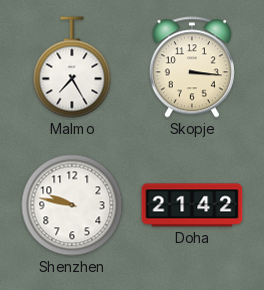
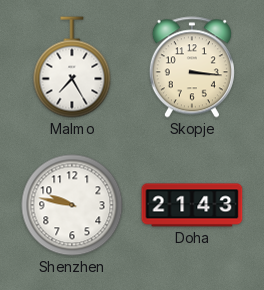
Doha: 21:42 -> 21:43
